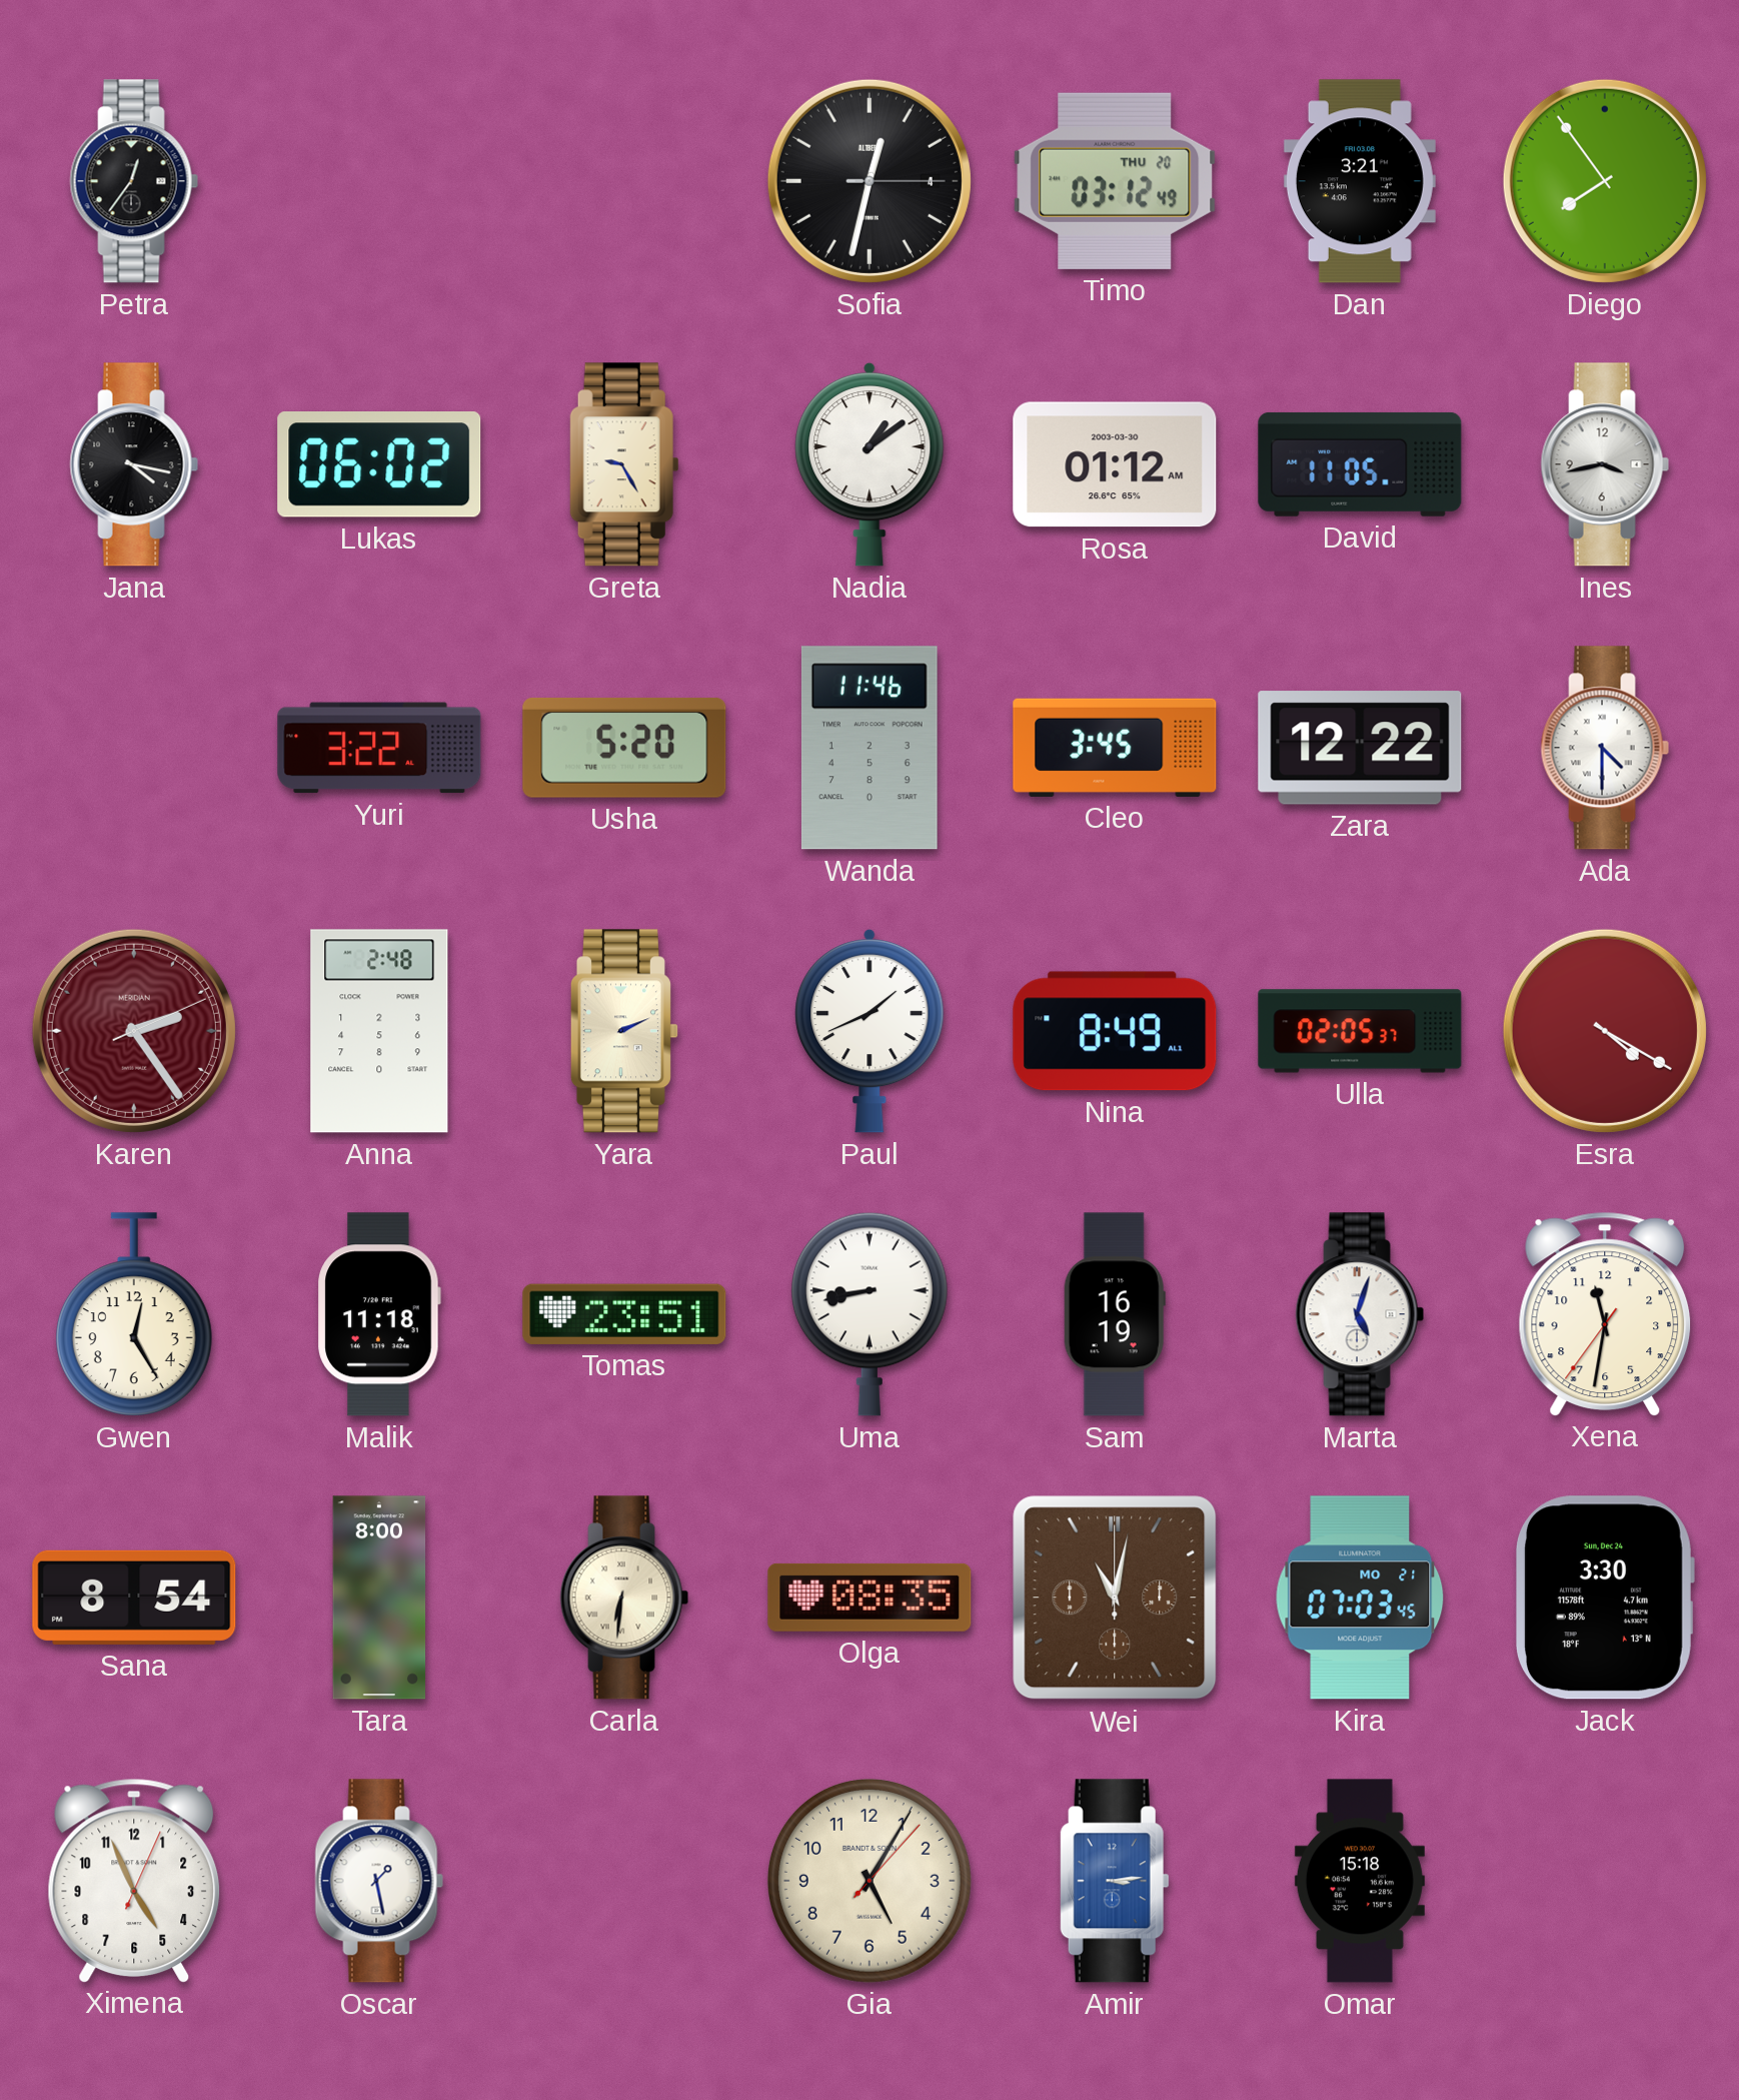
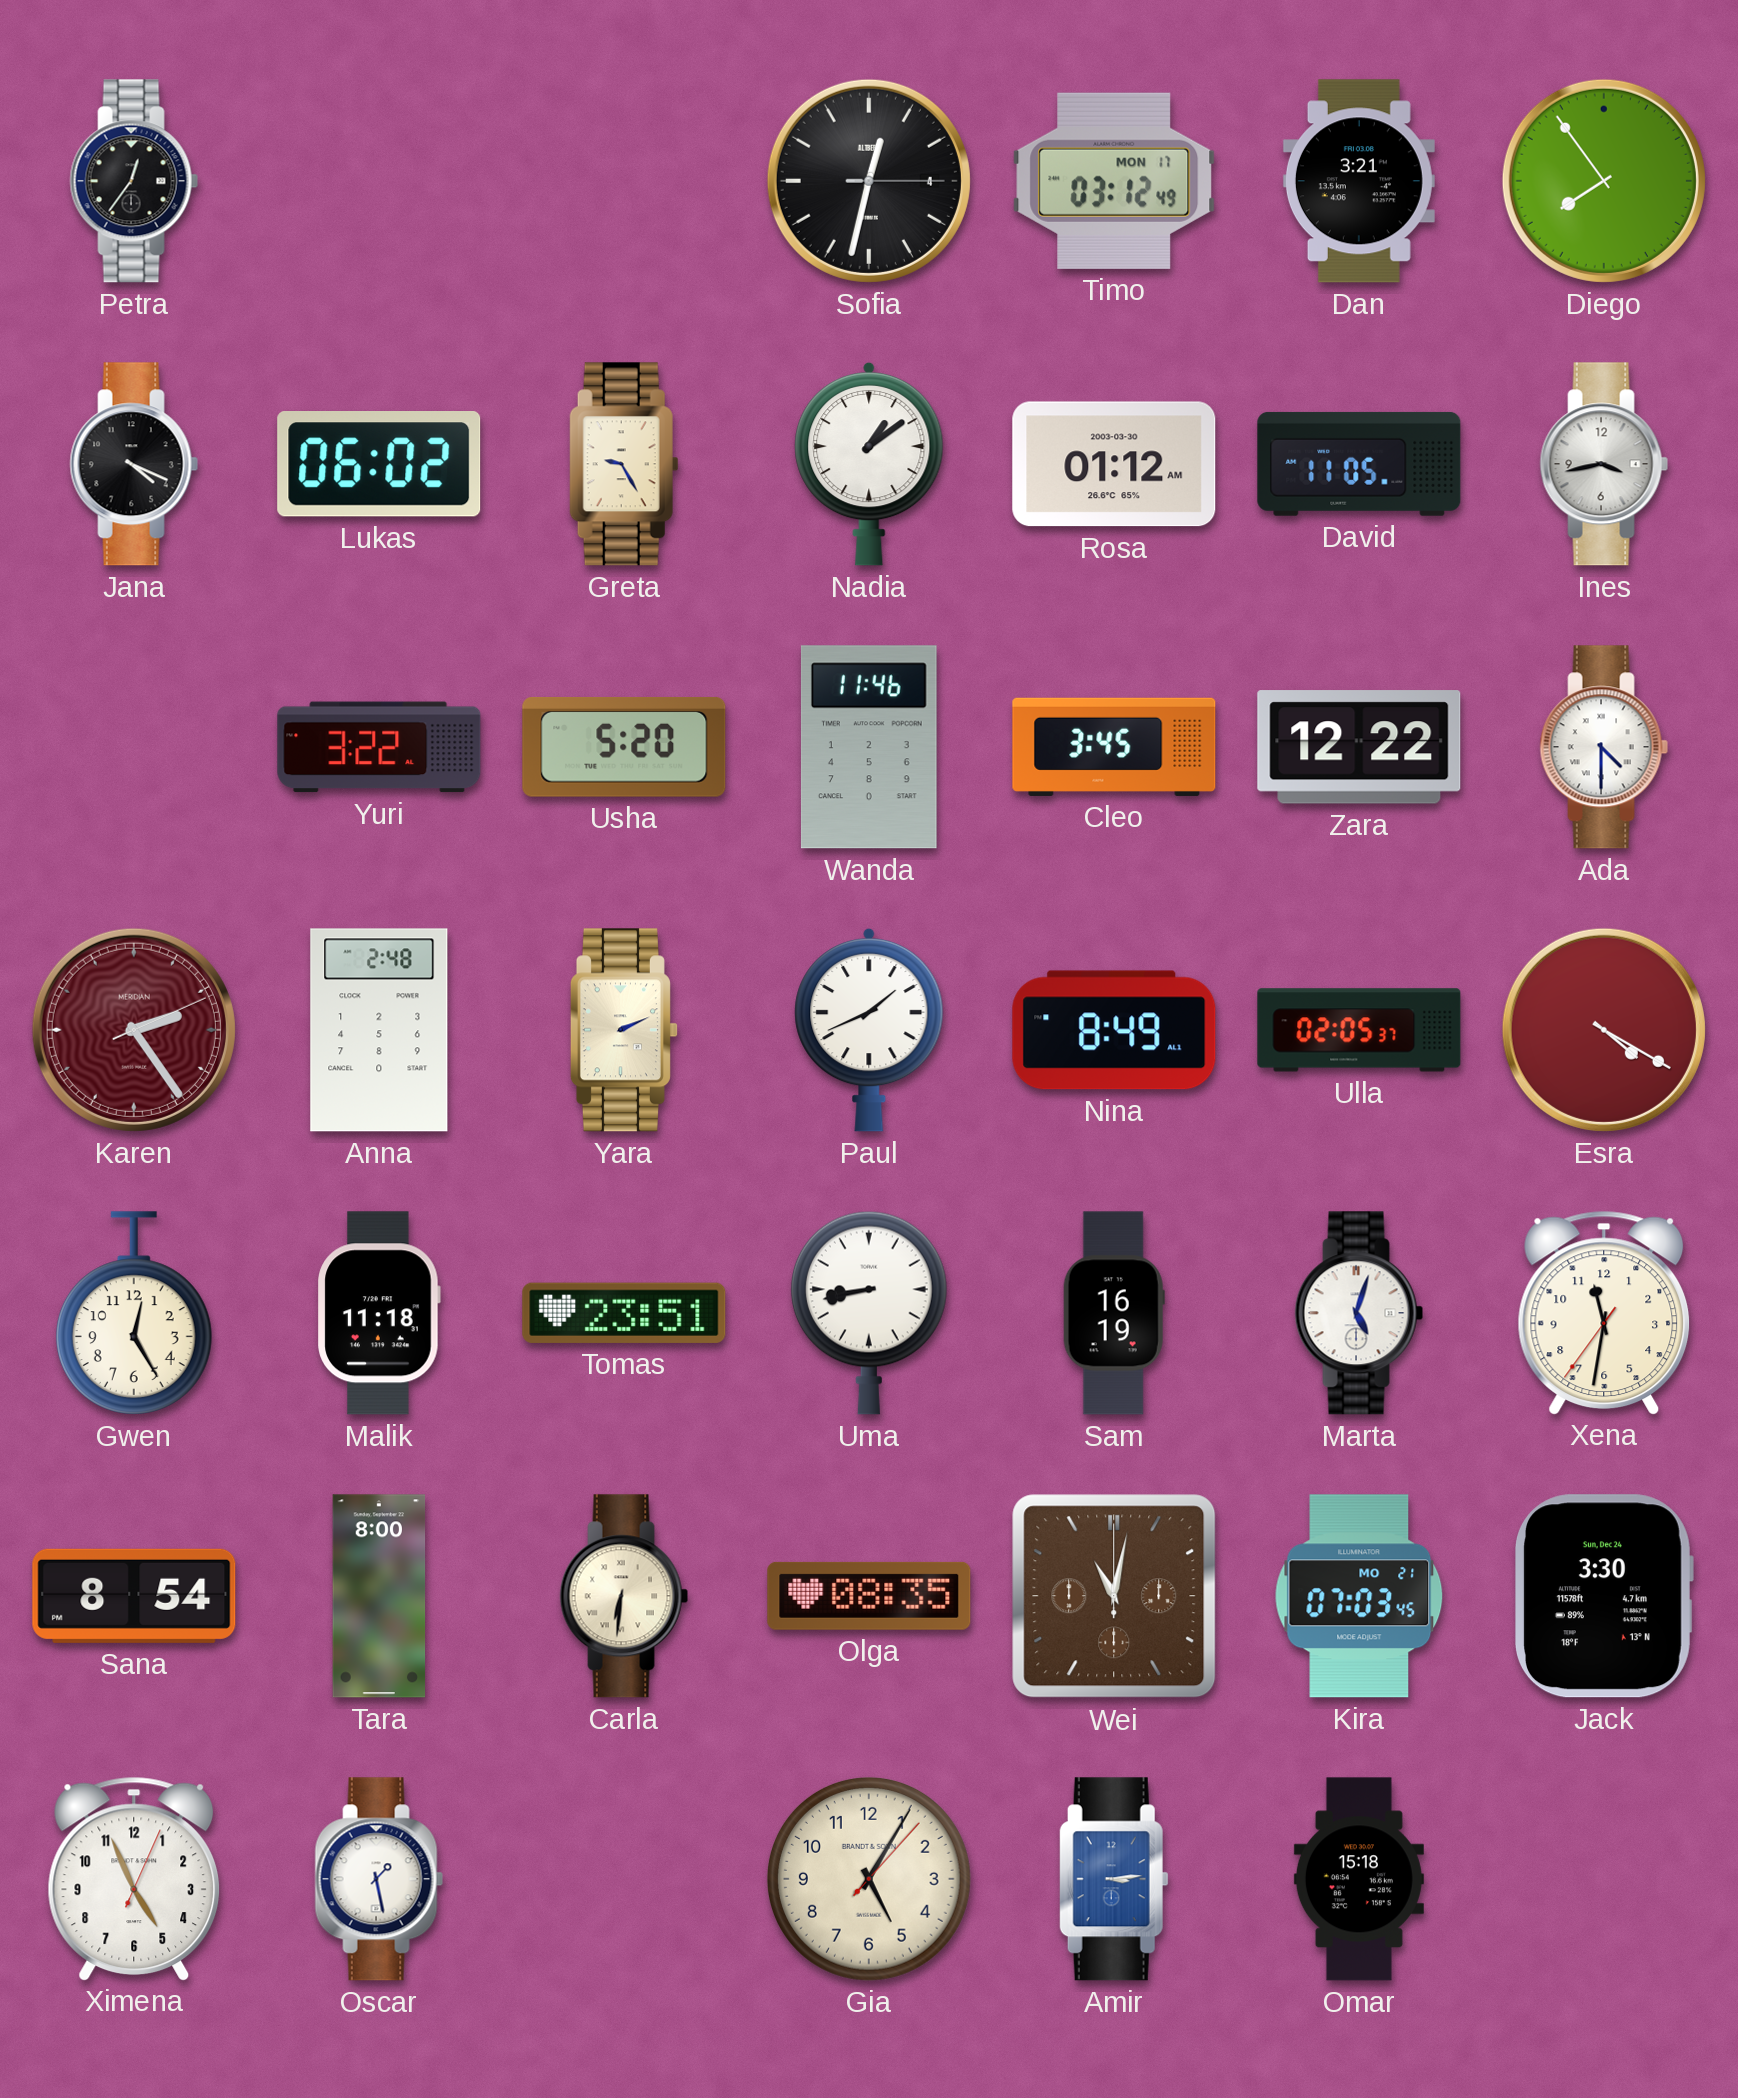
Timo date: THU 20 -> MON 17
Jana: 4:17 -> 4:19
